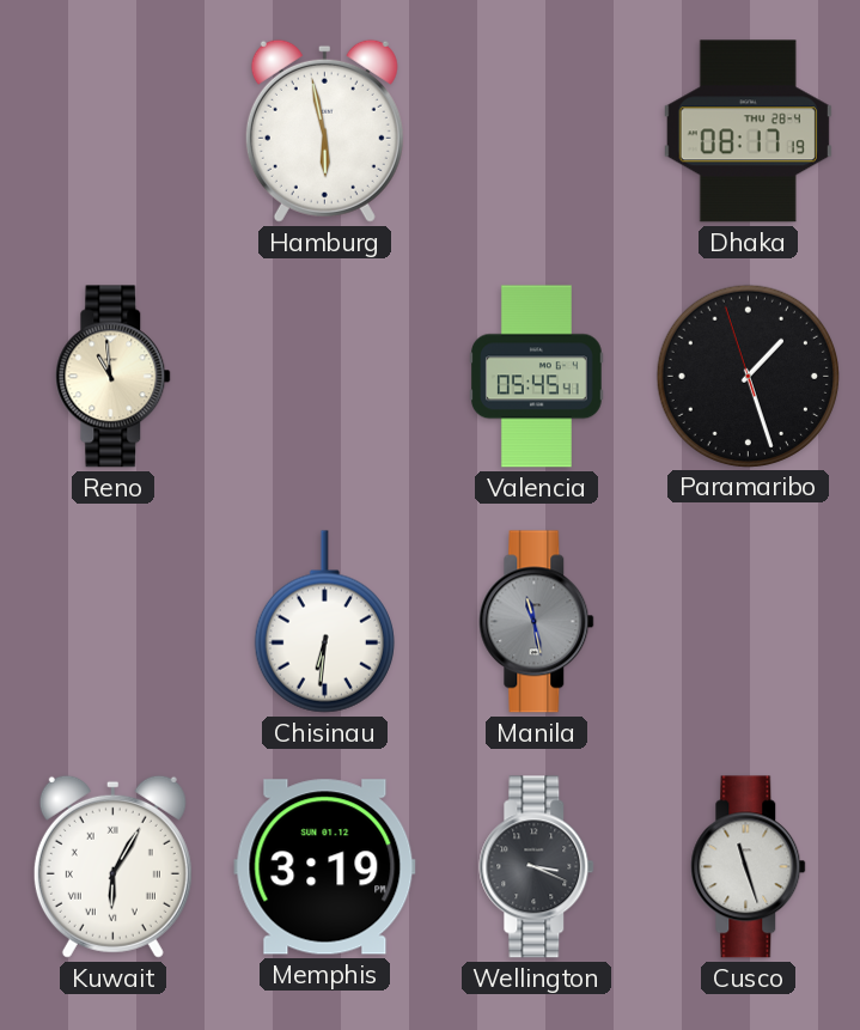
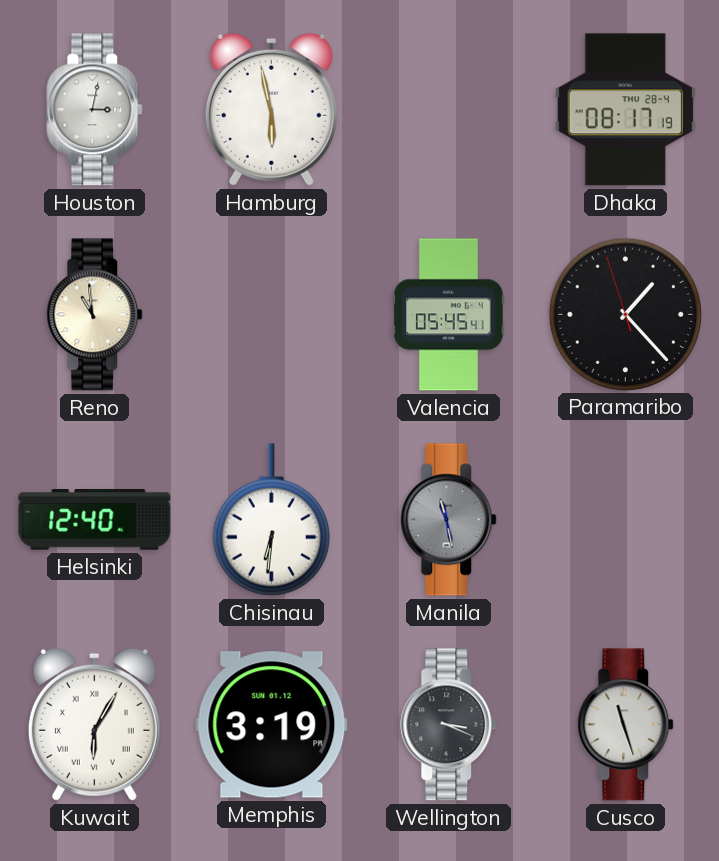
Houston: none -> 3:02
Paramaribo: 1:26 -> 1:22
Helsinki: none -> 12:40
